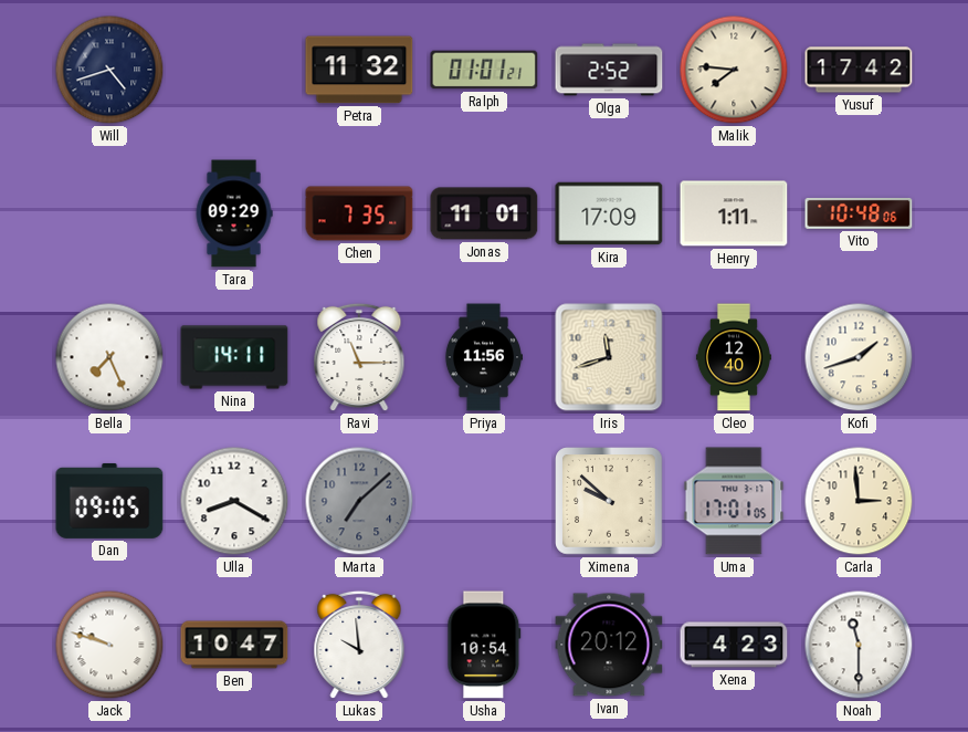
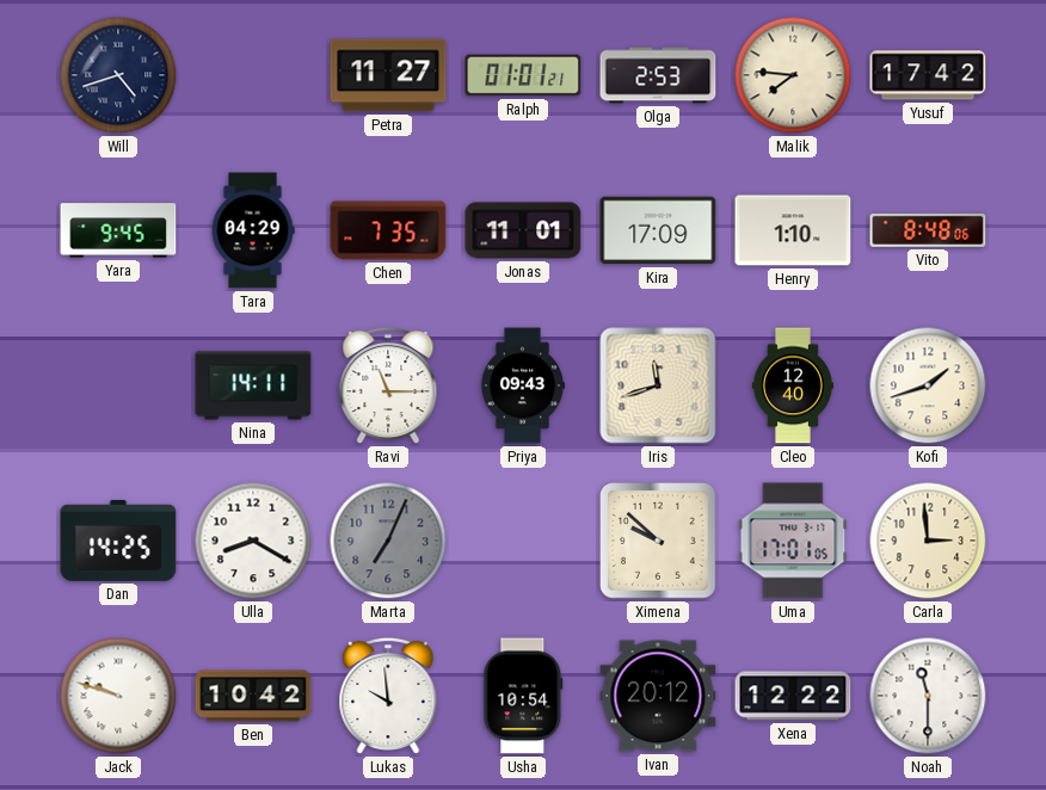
Petra: 11:32 -> 11:27
Olga: 2:52 -> 2:53
Yara: none -> 9:45
Tara: 09:29 -> 04:29
Henry: 1:11 -> 1:10
Vito: 10:48 -> 8:48
Bella: 7:26 -> none
Priya: 11:56 -> 09:43
Dan: 09:05 -> 14:25
Marta: 7:08 -> 7:04
Ben: 10:47 -> 10:42
Xena: 4:23 -> 12:22
